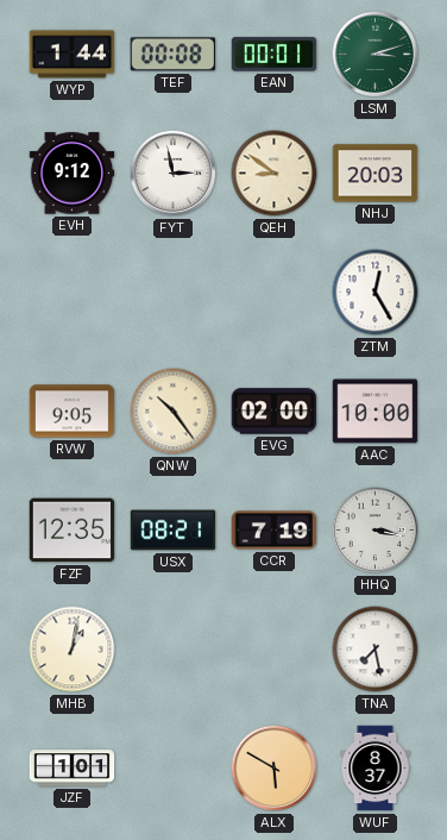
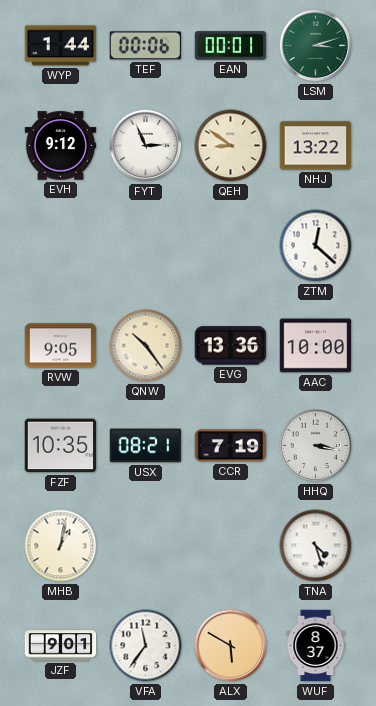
TEF: 00:08 -> 00:06
FYT: 2:58 -> 2:56
NHJ: 20:03 -> 13:22
ZTM: 12:25 -> 12:22
EVG: 02:00 -> 13:36
FZF: 12:35 -> 10:35
TNA: 7:28 -> 4:27
JZF: 1:01 -> 9:01
VFA: none -> 11:36
